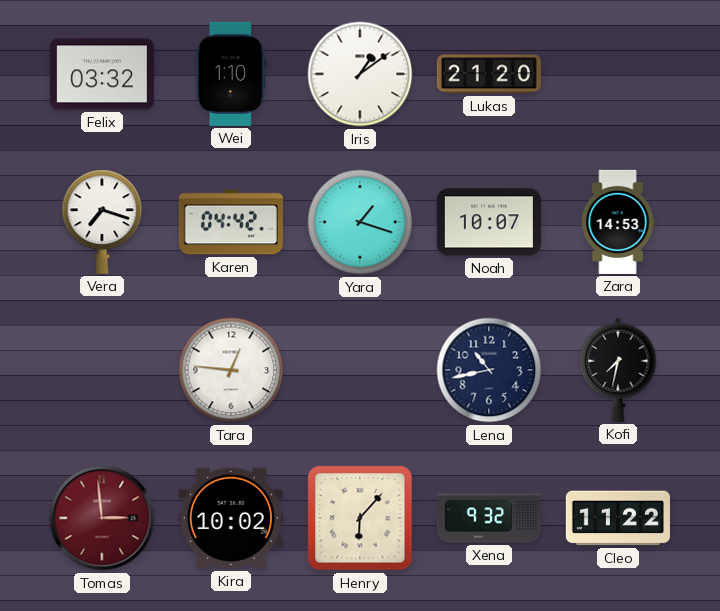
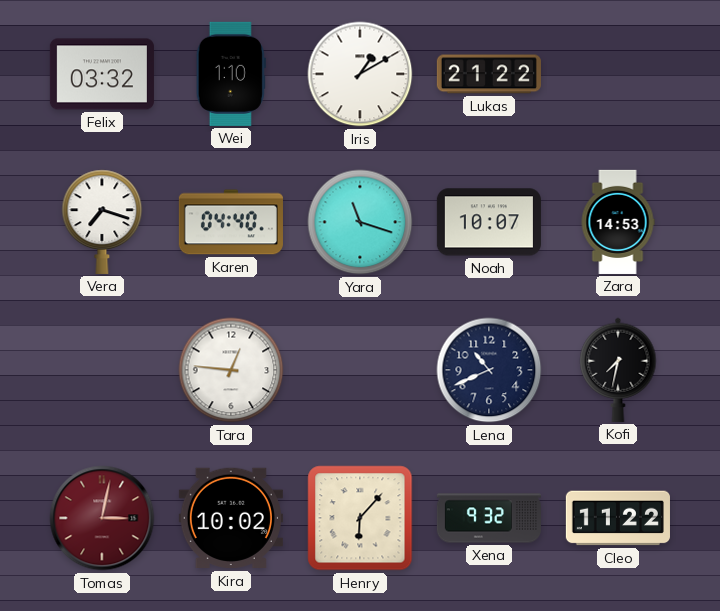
Iris: 1:09 -> 1:10
Lukas: 21:20 -> 21:22
Karen: 04:42 -> 04:40
Yara: 1:18 -> 11:18
Lena: 10:43 -> 10:41
Tomas: 2:59 -> 3:02
